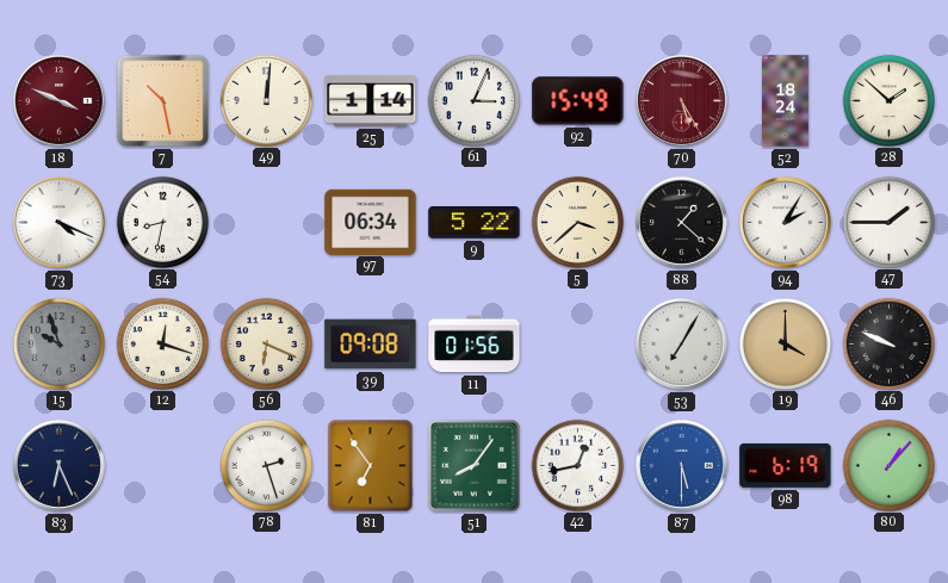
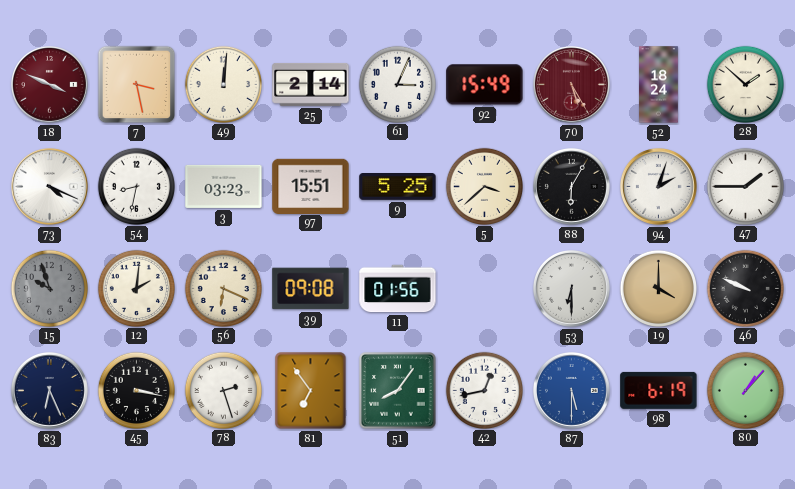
7: 10:28 -> 3:28
25: 1:14 -> 2:14
3: none -> 03:23
97: 06:34 -> 15:51
9: 5:22 -> 5:25
88: 1:22 -> 6:05
94: 2:05 -> 2:03
12: 12:18 -> 2:01
53: 7:05 -> 6:30
45: none -> 3:17
